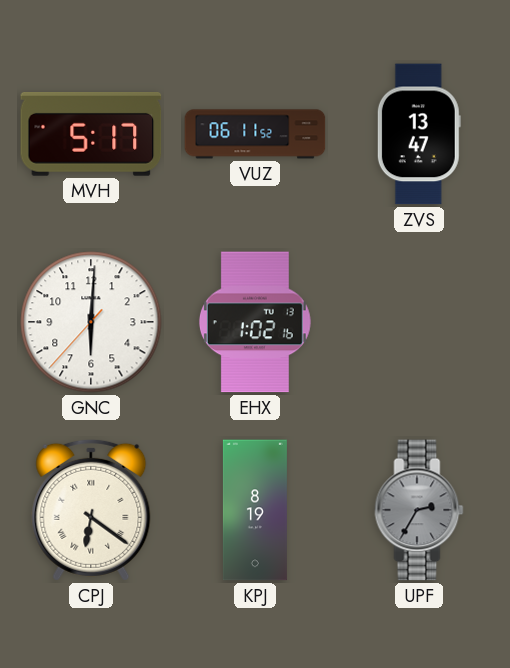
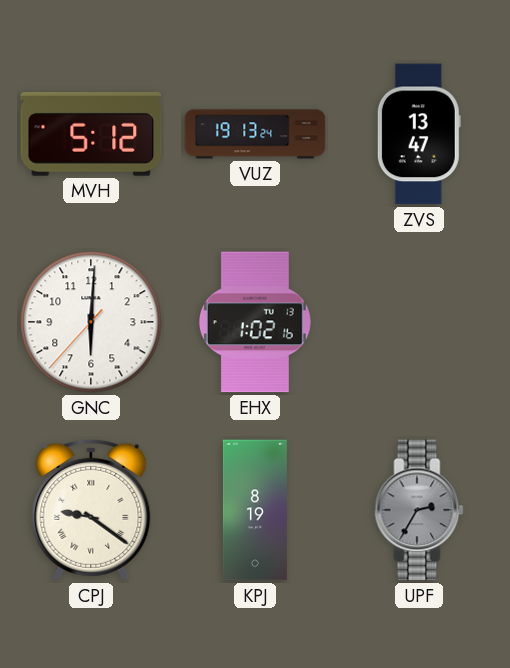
MVH: 5:17 -> 5:12
VUZ: 06:11 -> 19:13
CPJ: 6:21 -> 9:21
